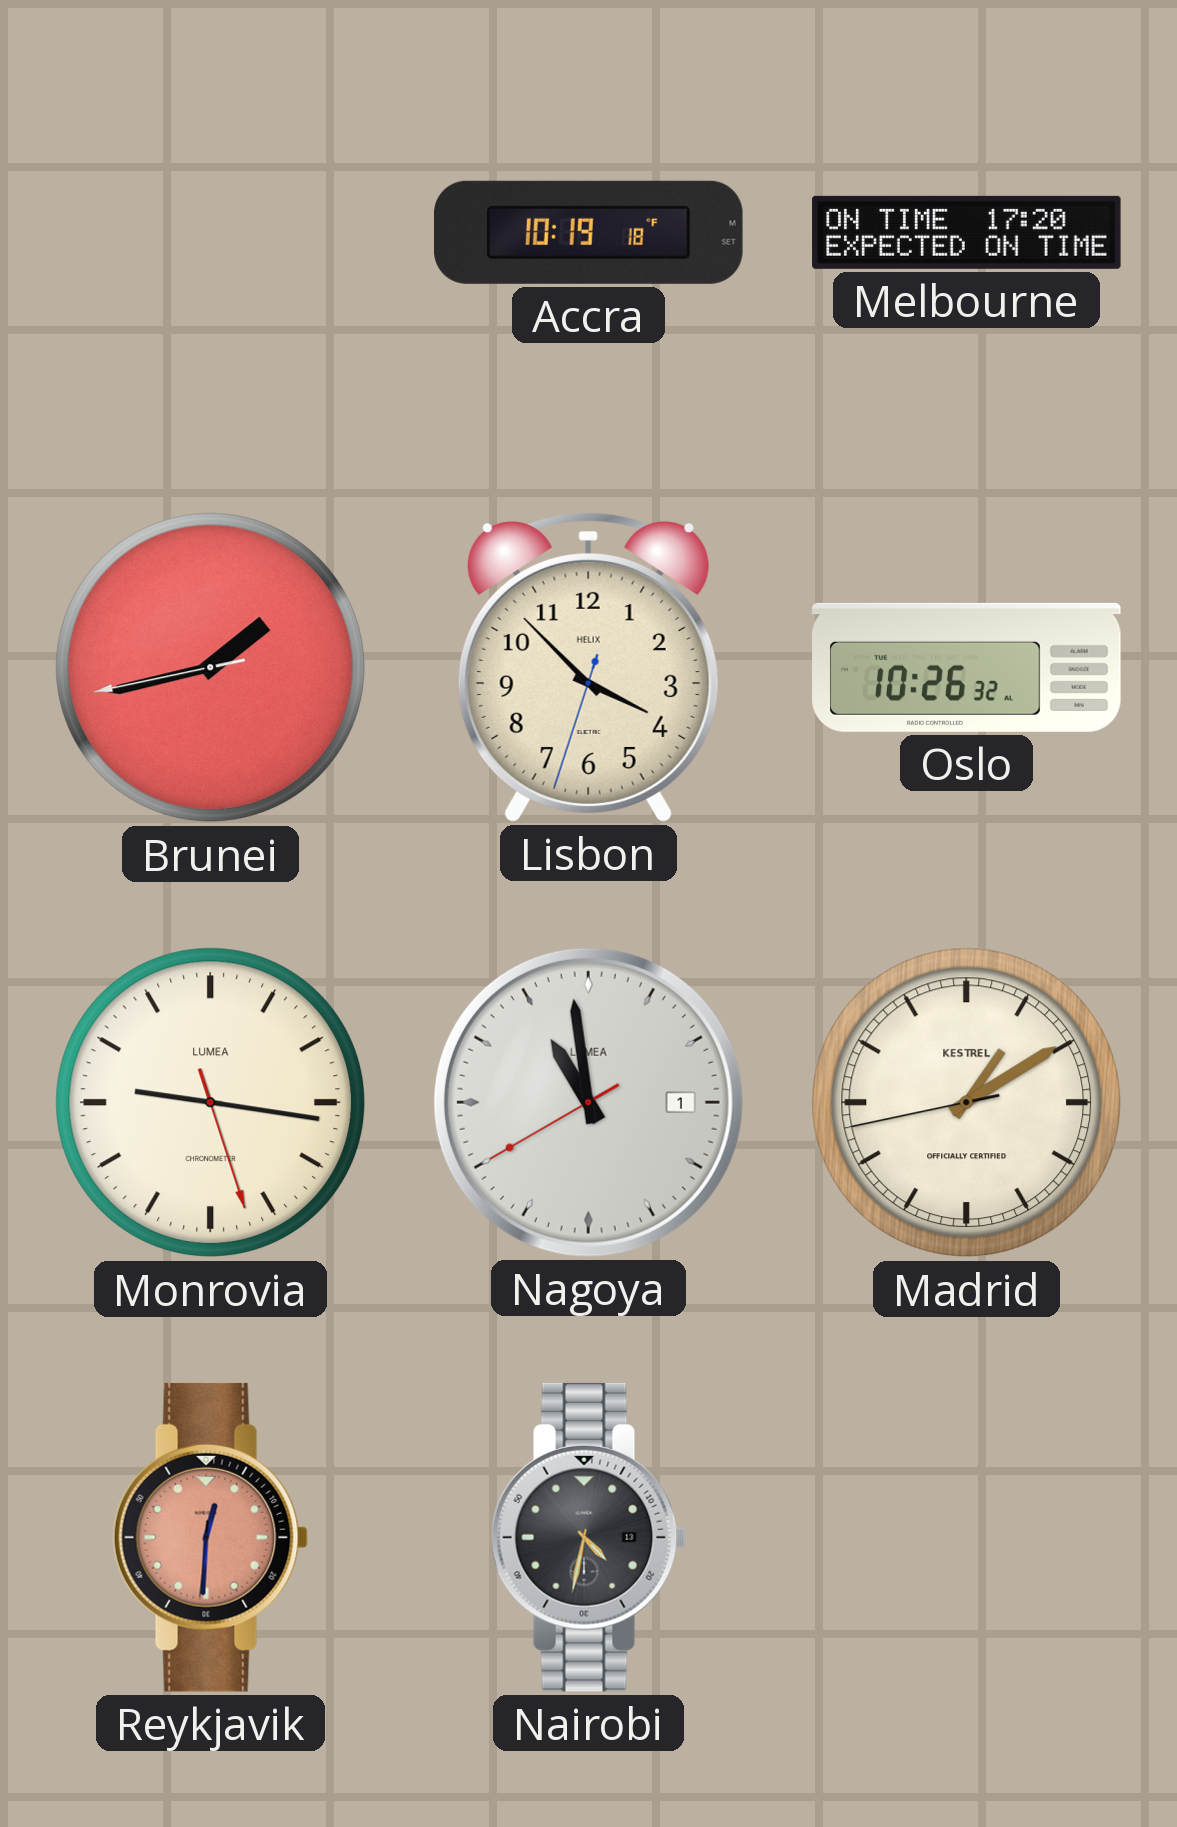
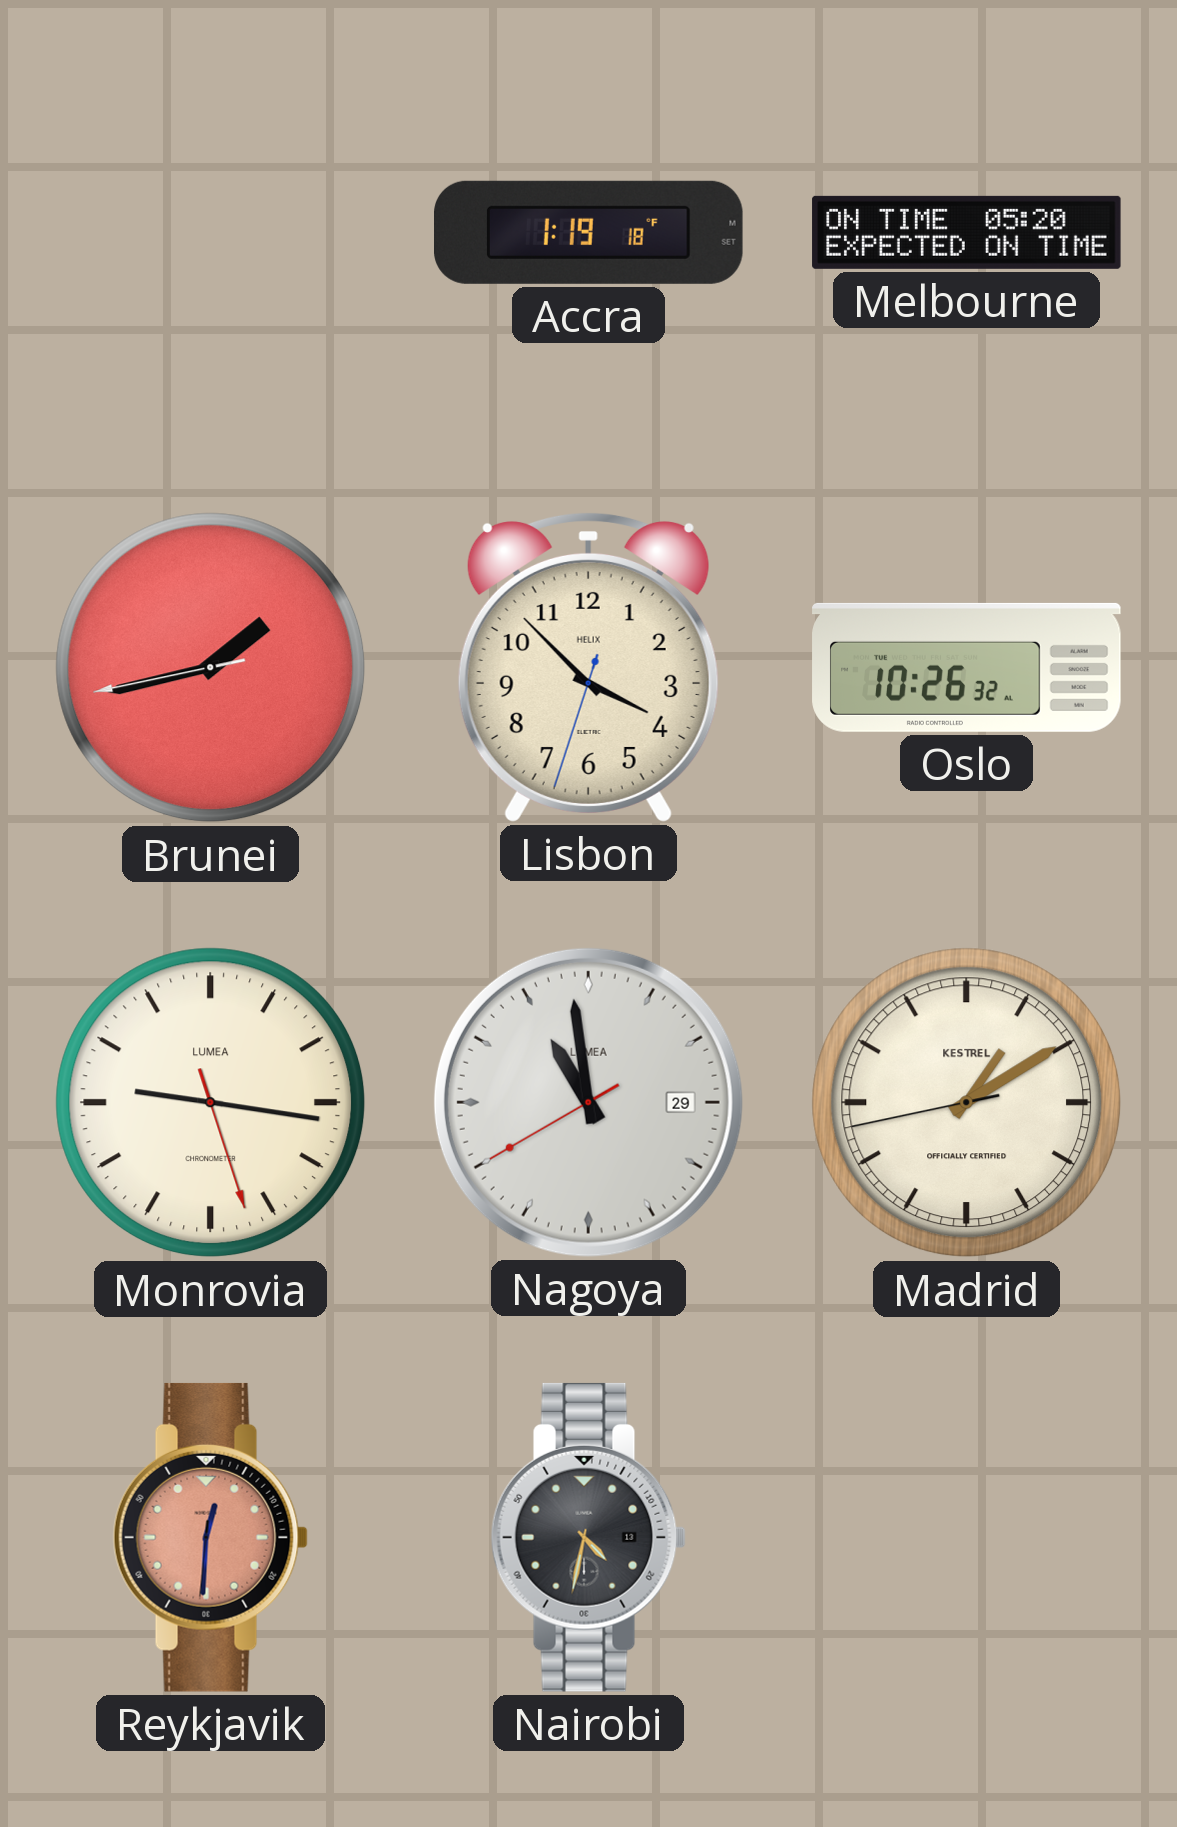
Accra: 10:19 -> 1:19
Melbourne: 17:20 -> 05:20
Nagoya date: 1 -> 29
